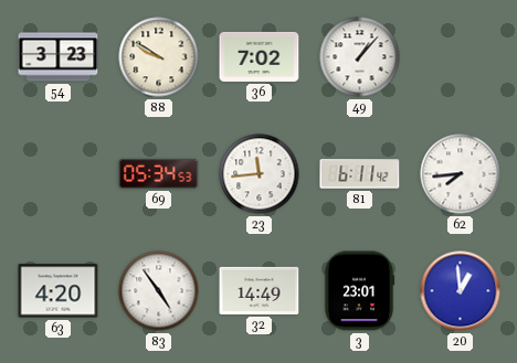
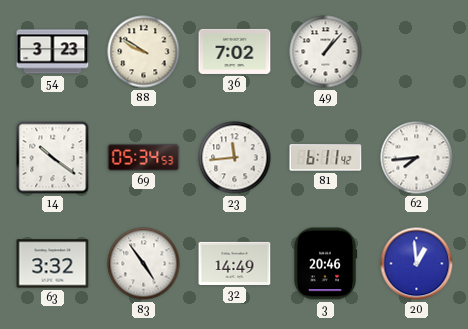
14: none -> 10:21
63: 4:20 -> 3:32
3: 23:01 -> 20:46
